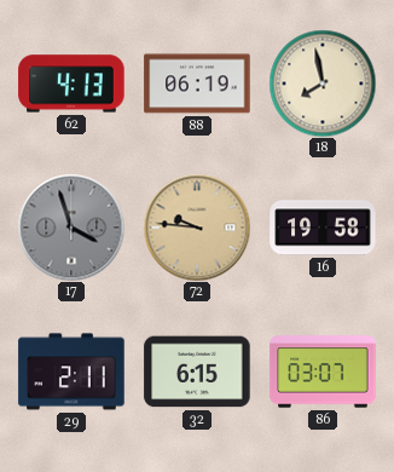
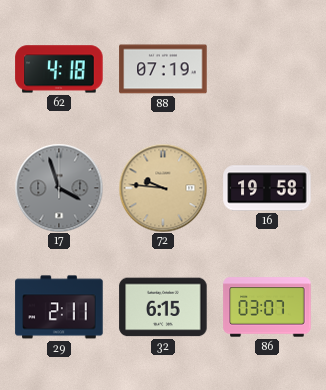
62: 4:13 -> 4:18
88: 06:19 -> 07:19
18: 7:58 -> none
